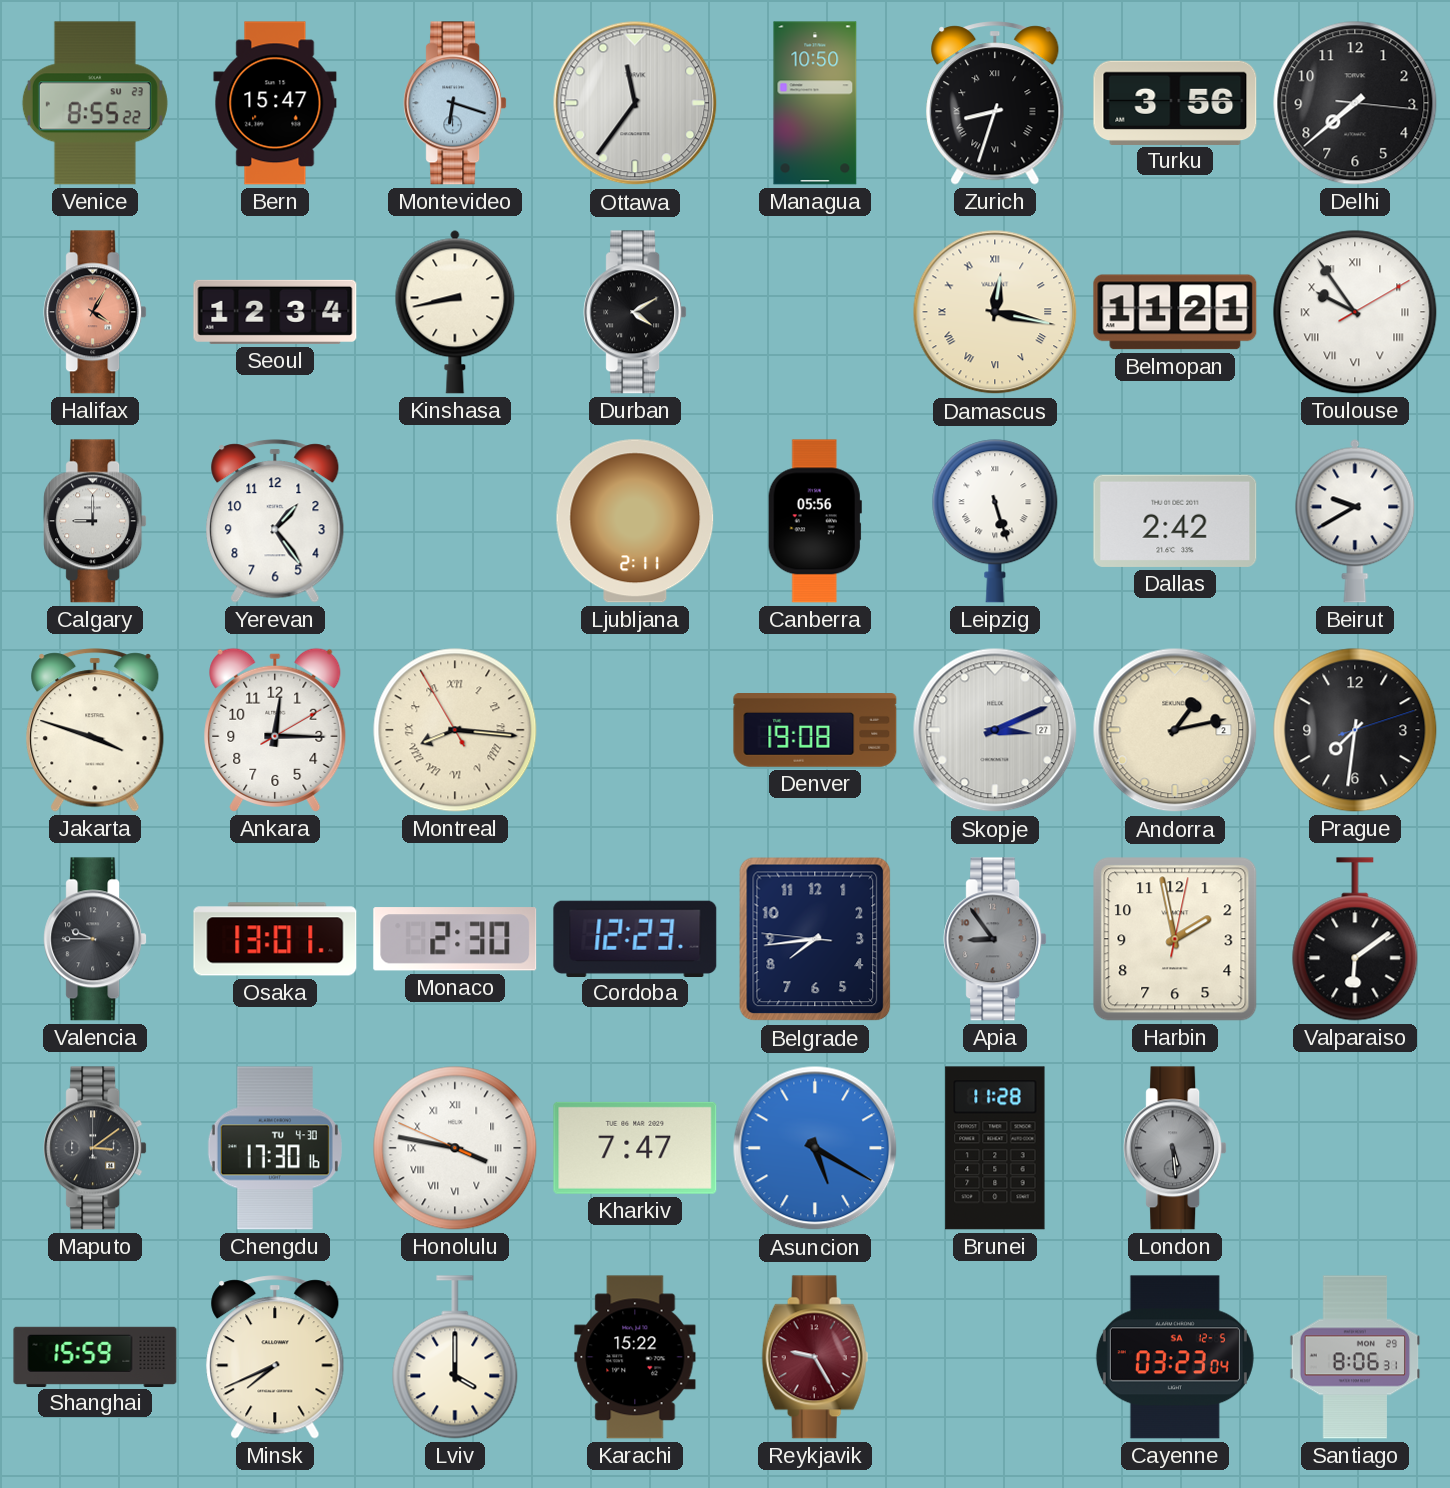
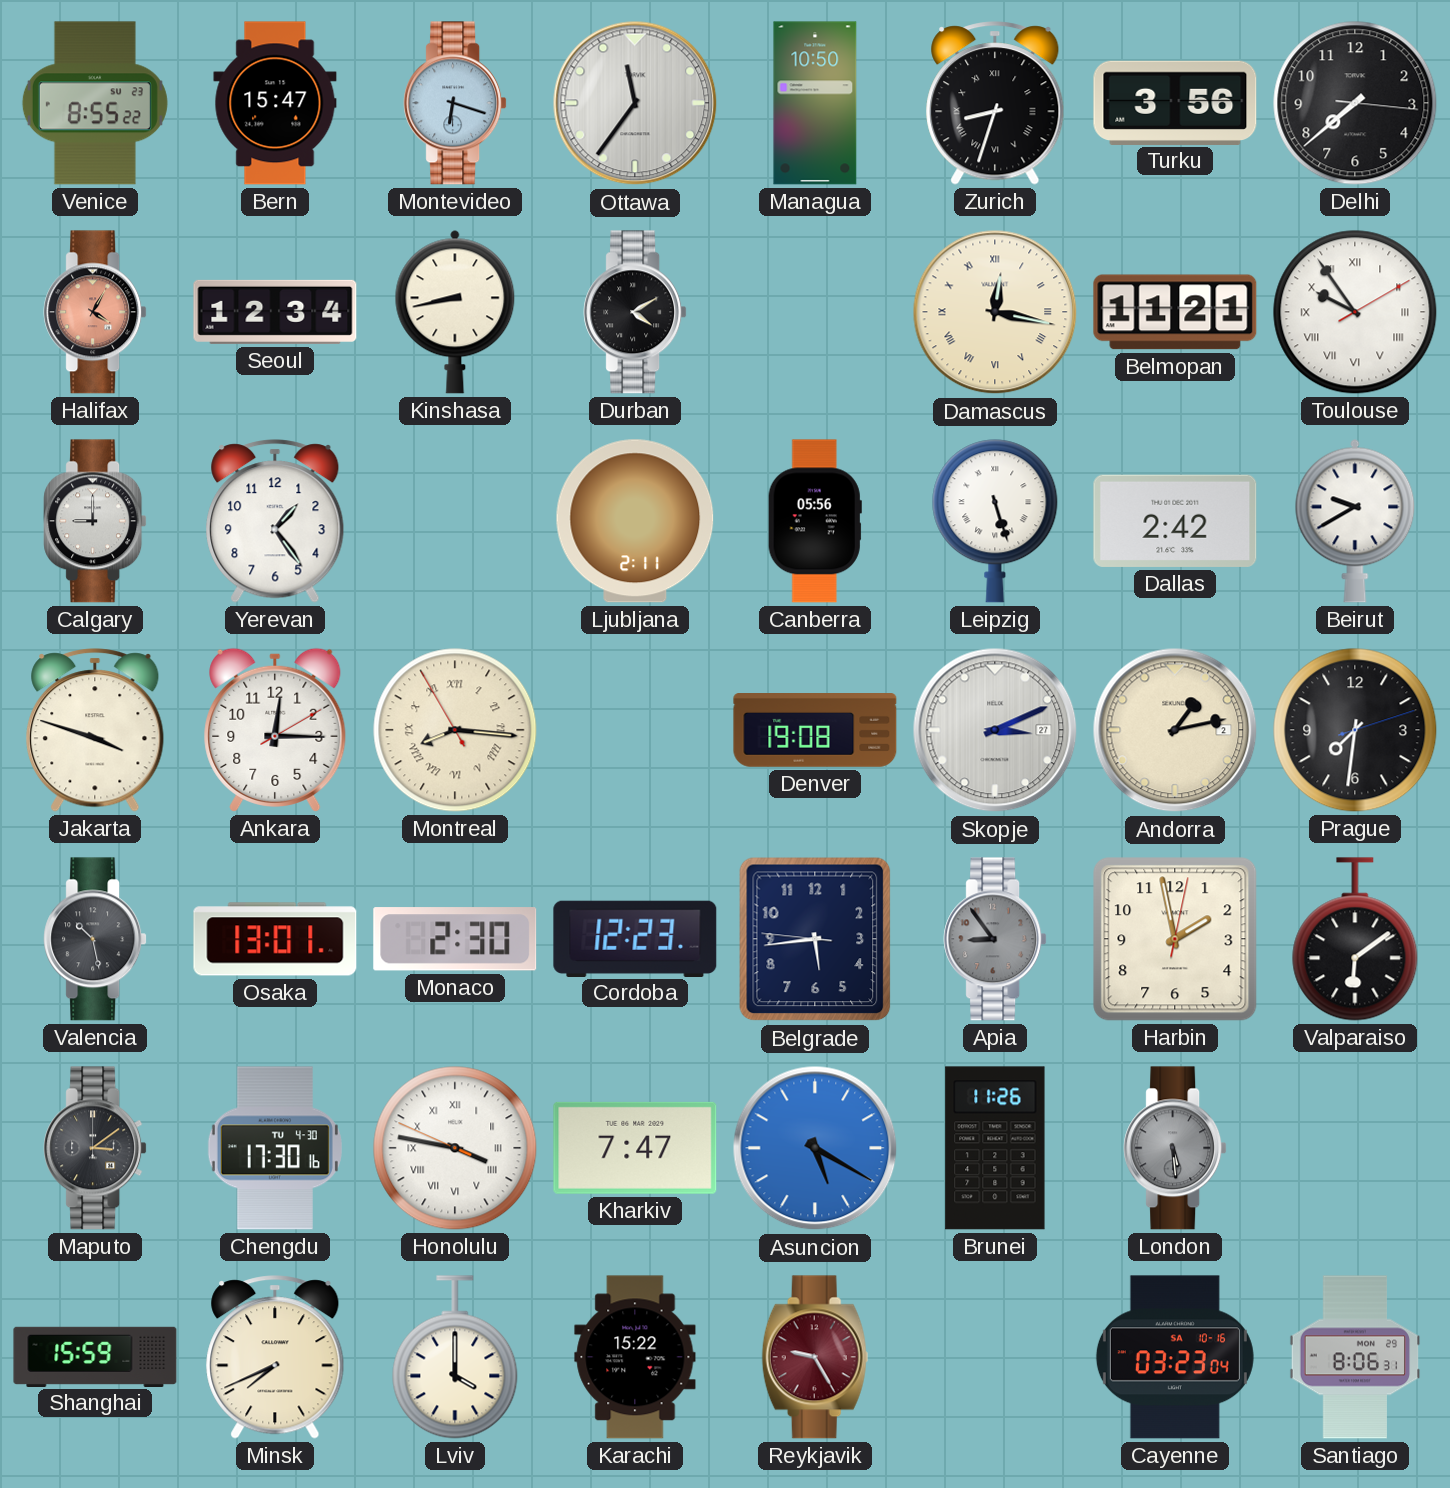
Valencia: 9:45 -> 10:28
Belgrade: 7:43 -> 5:43
Brunei: 11:28 -> 11:26
Cayenne date: SA 12-5 -> SA 10-16
